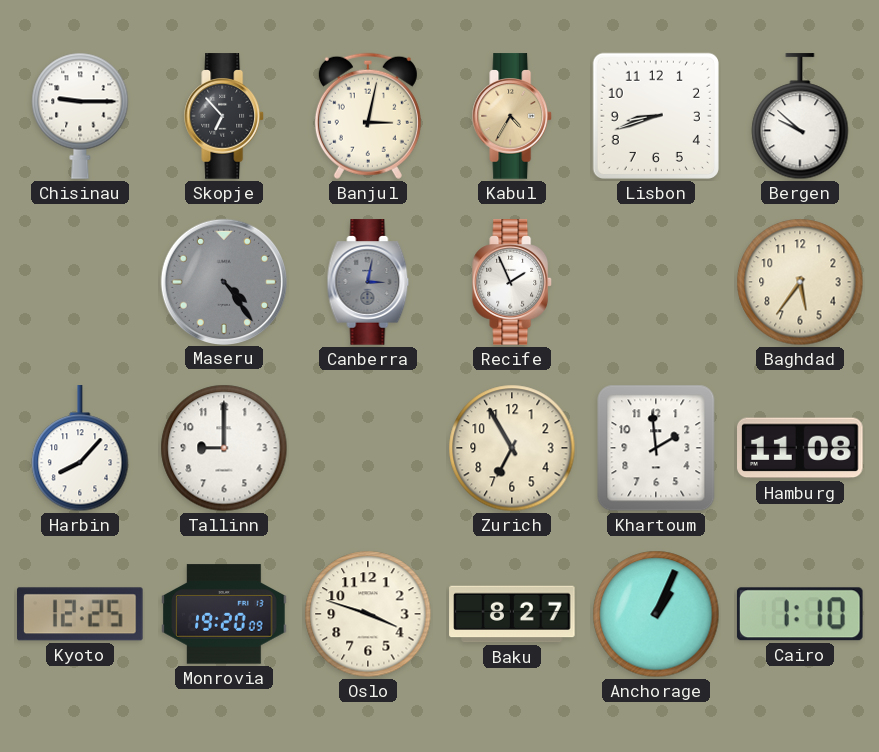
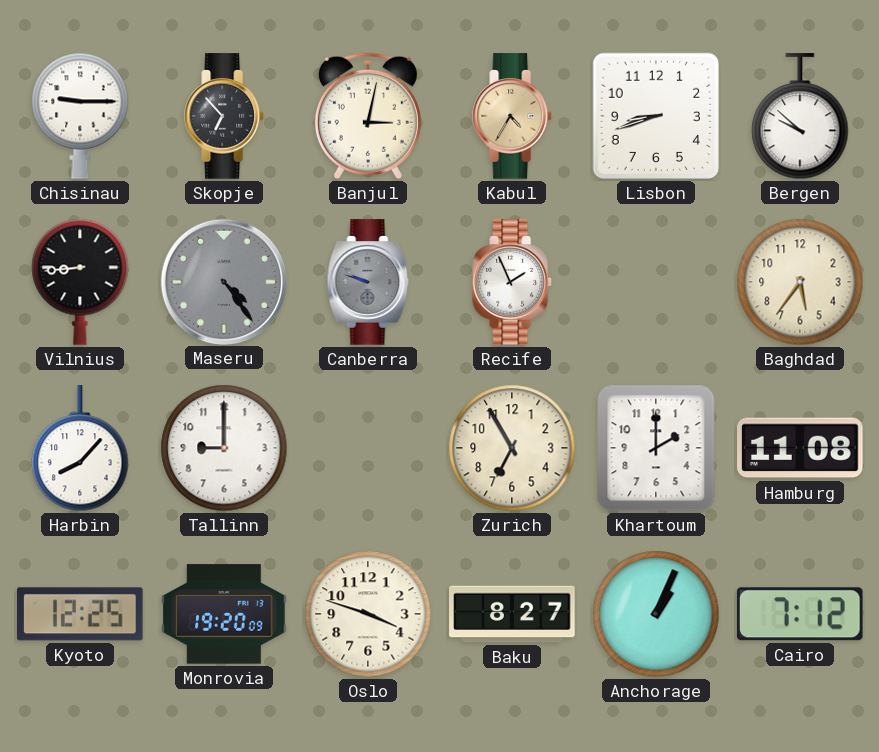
Vilnius: none -> 8:44
Canberra: 3:02 -> 9:48
Khartoum: 1:59 -> 2:00
Cairo: 1:10 -> 7:12
